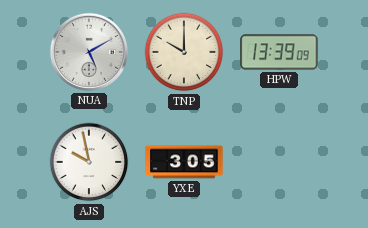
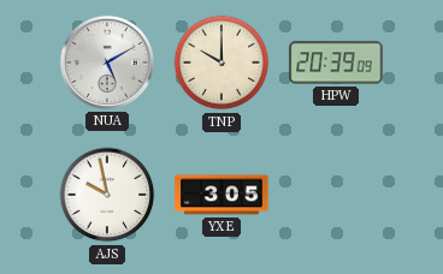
HPW: 13:39 -> 20:39
